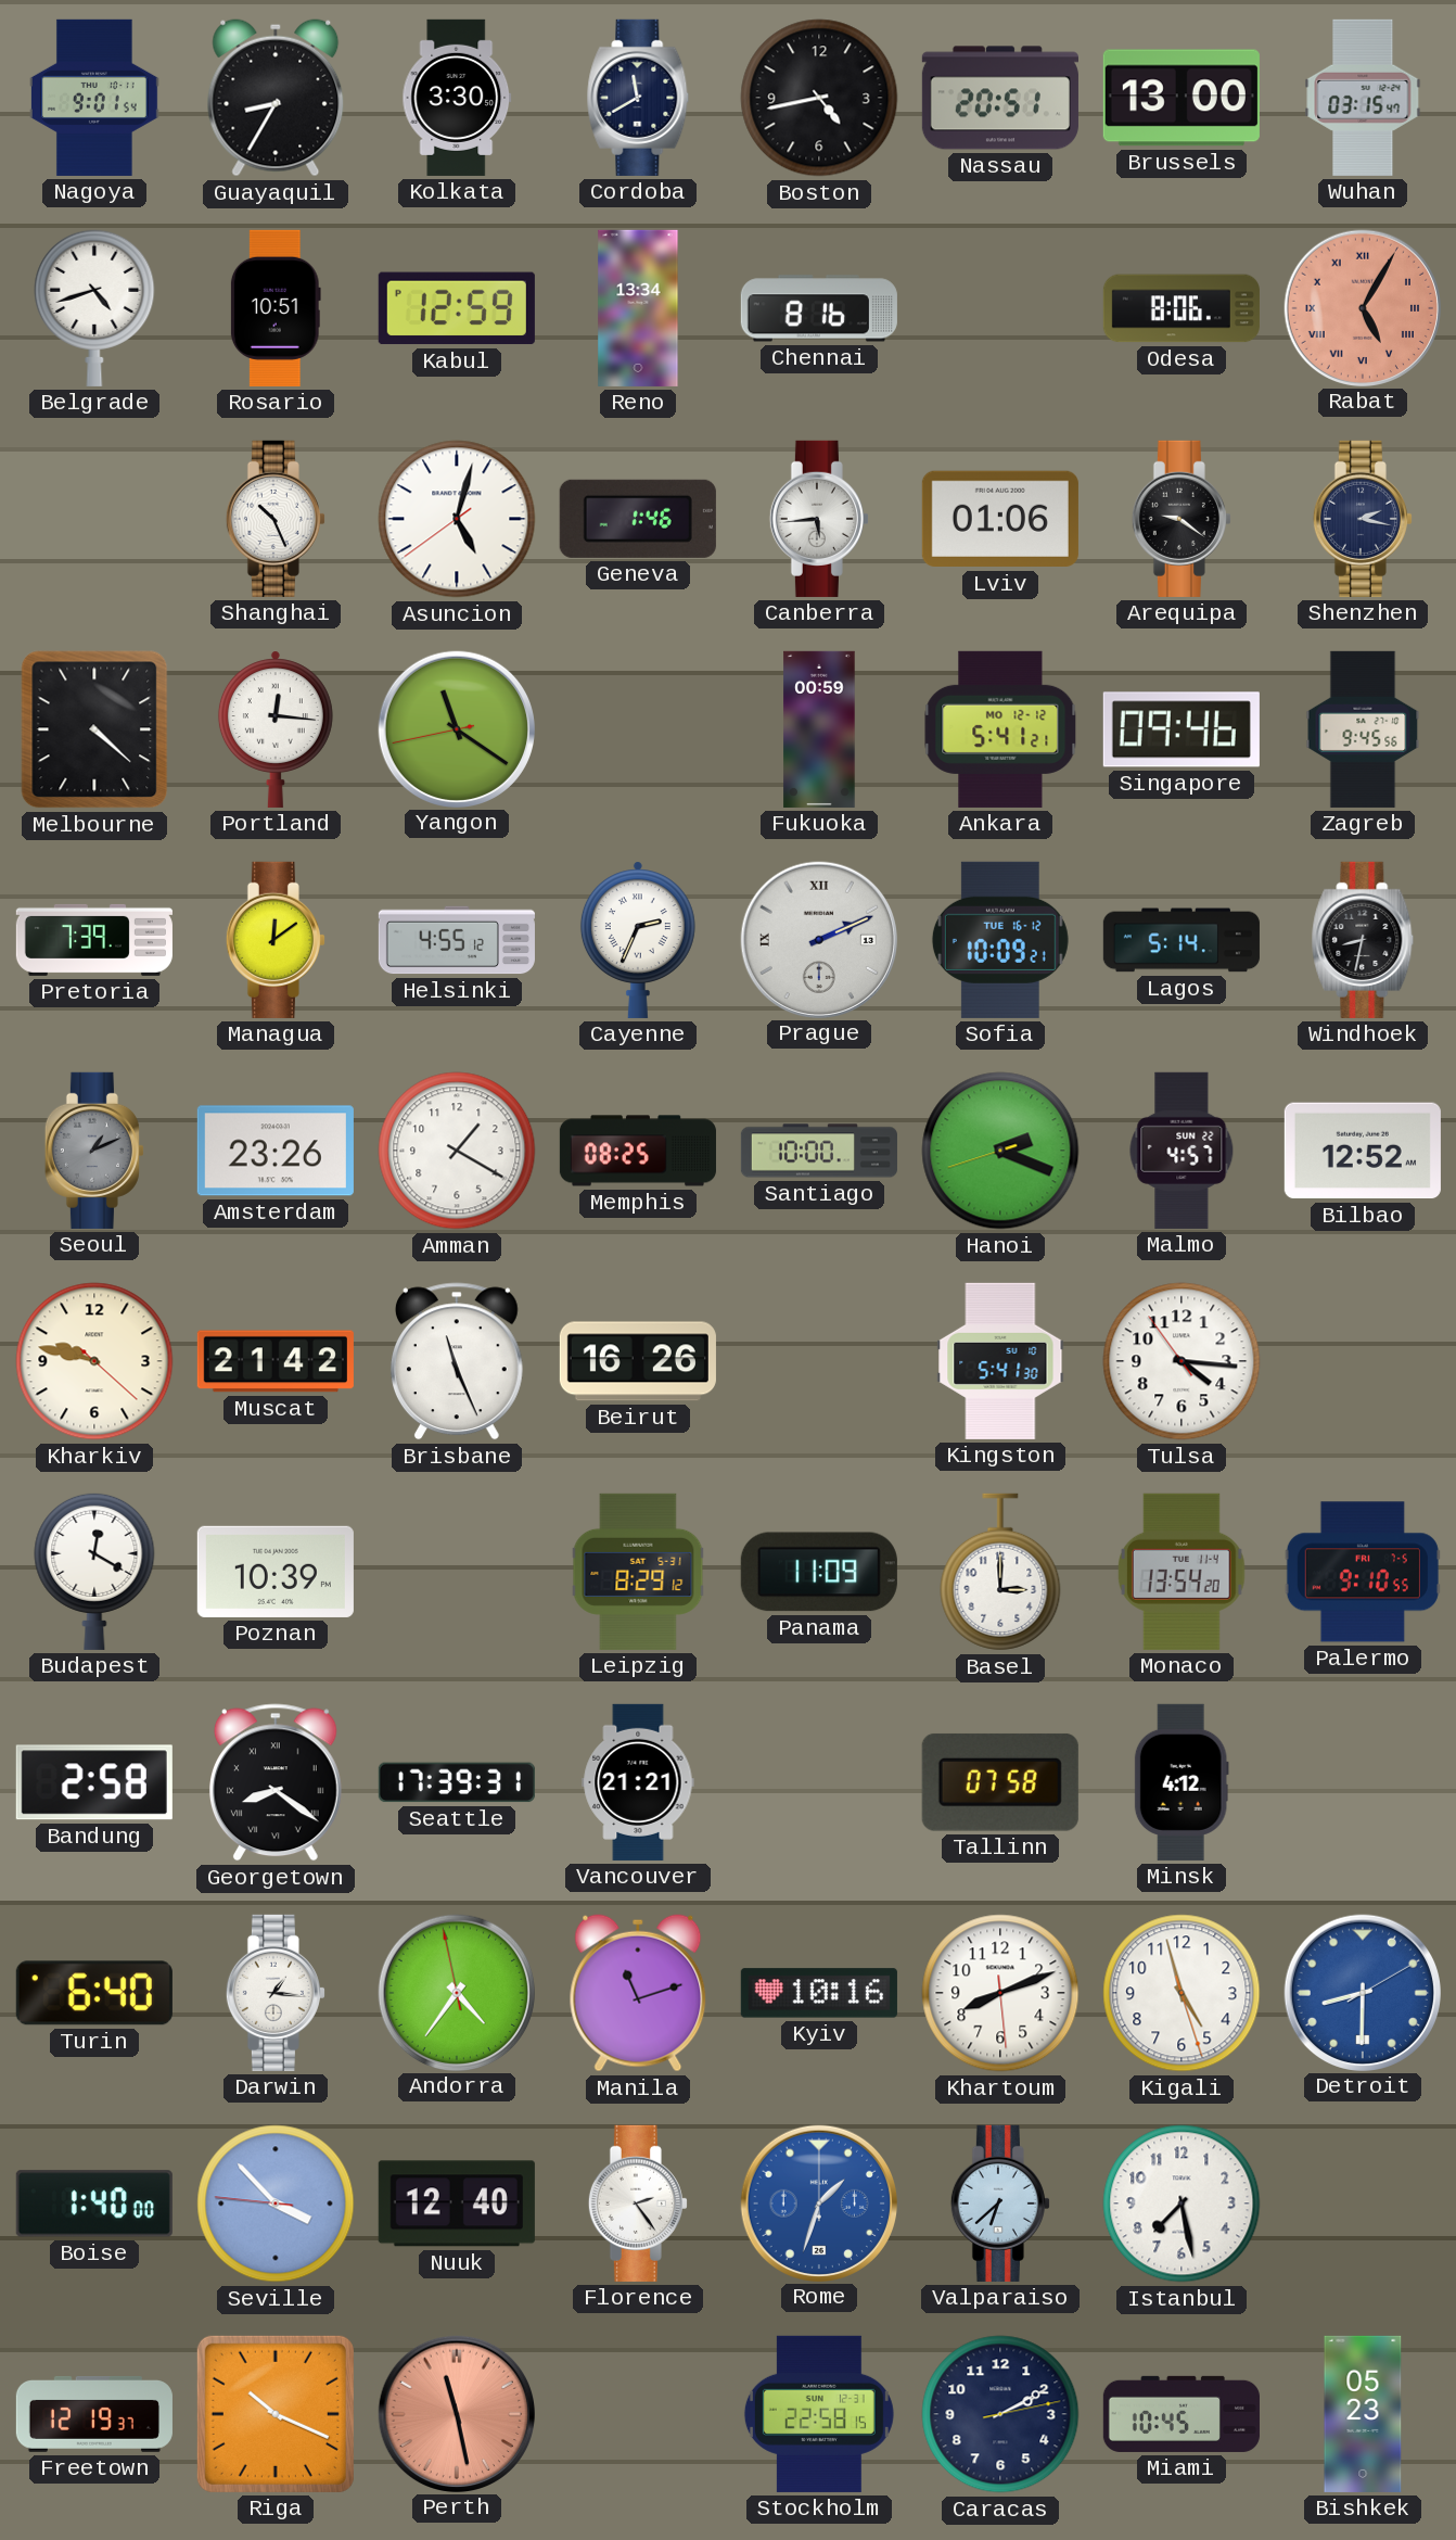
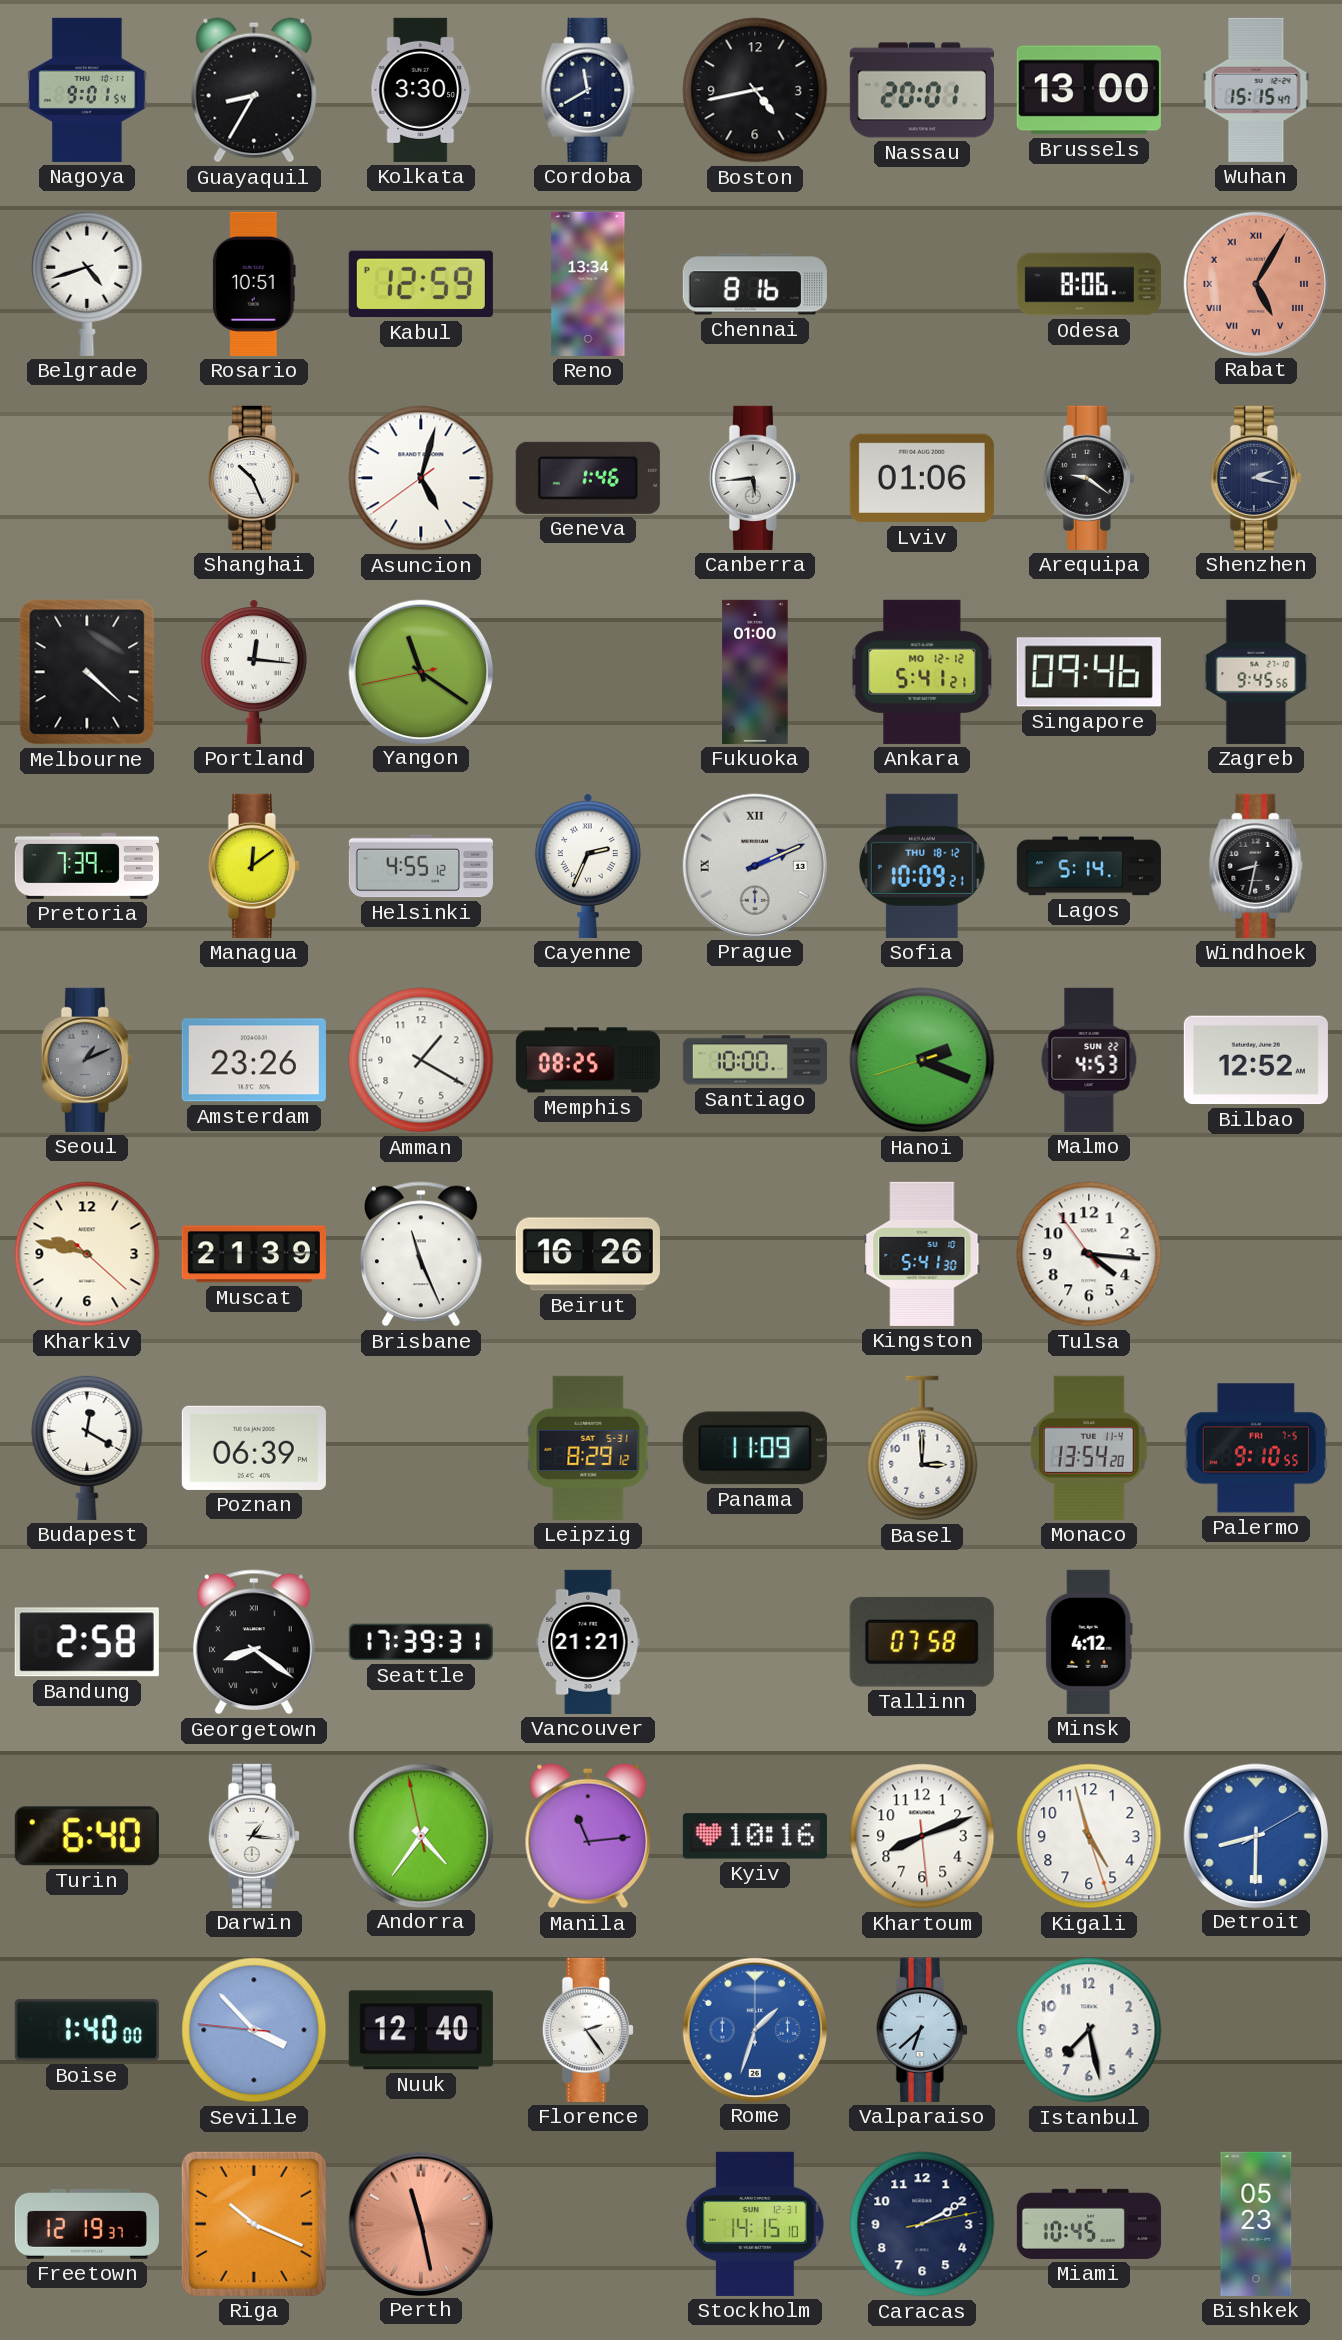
Nassau: 20:51 -> 20:01
Wuhan: 03:15 -> 15:15
Fukuoka: 00:59 -> 01:00
Sofia date: TUE 16-12 -> THU 18-12
Malmo: 4:57 -> 4:53
Muscat: 21:42 -> 21:39
Poznan: 10:39 -> 06:39
Manila: 11:12 -> 11:14
Stockholm: 22:58 -> 14:15
